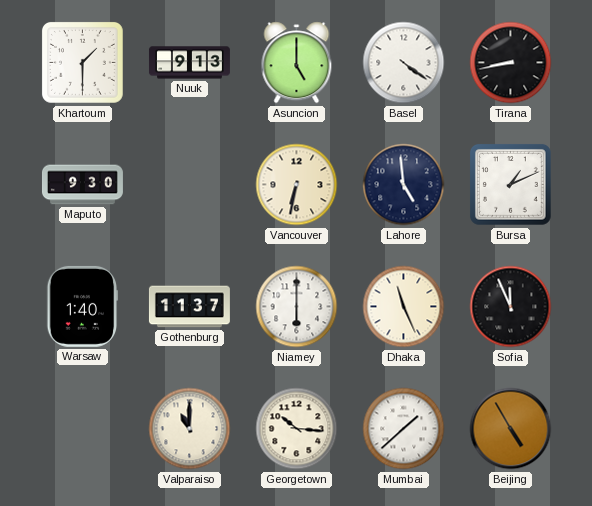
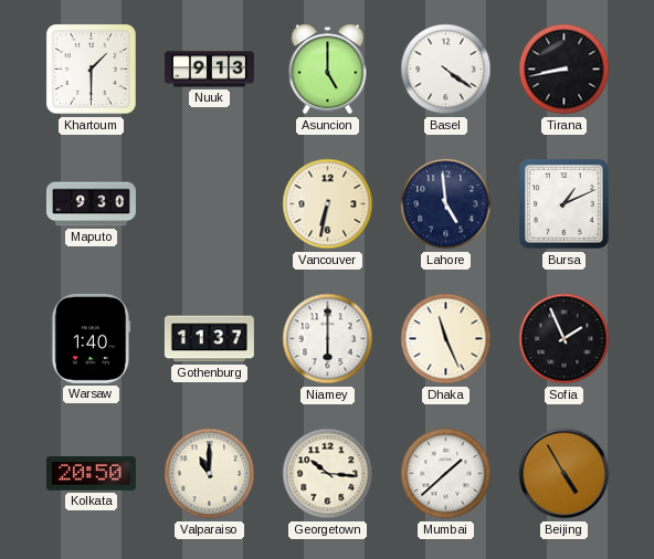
Sofia: 11:56 -> 1:56
Kolkata: none -> 20:50
